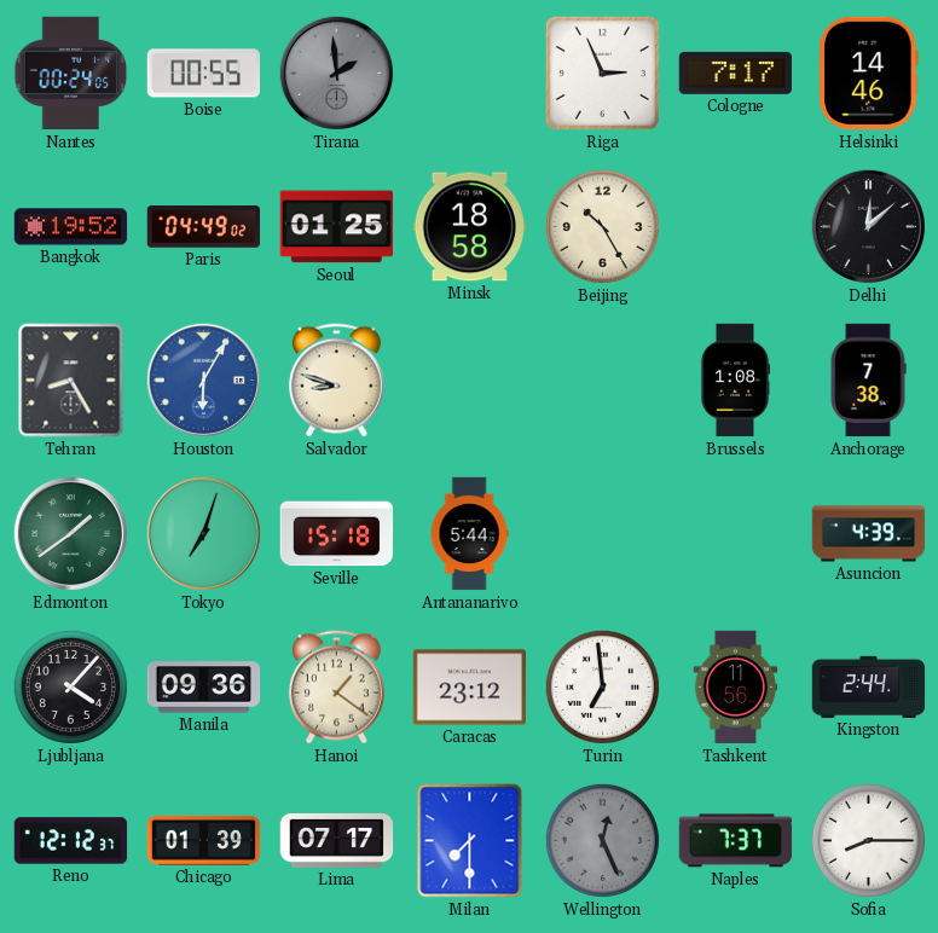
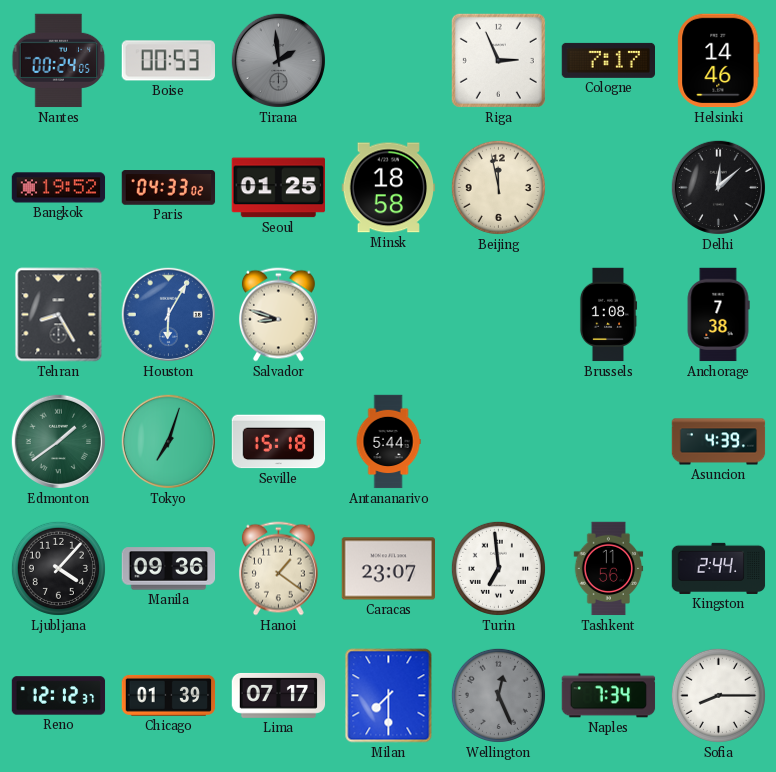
Boise: 00:55 -> 00:53
Paris: 04:49 -> 04:33
Beijing: 10:25 -> 11:58
Caracas: 23:12 -> 23:07
Naples: 7:37 -> 7:34
